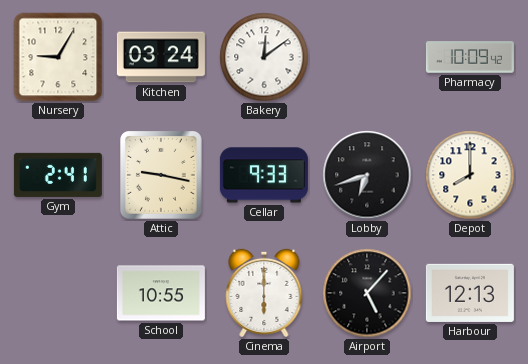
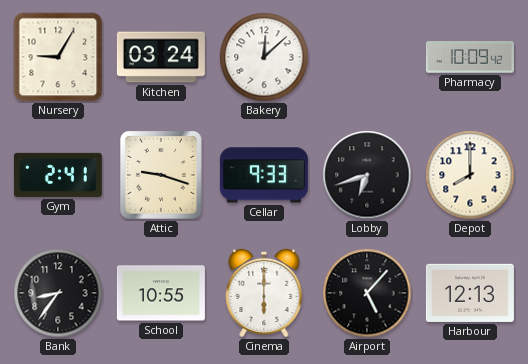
Bakery: 12:09 -> 12:08
Attic: 9:17 -> 9:18
Bank: none -> 8:36
